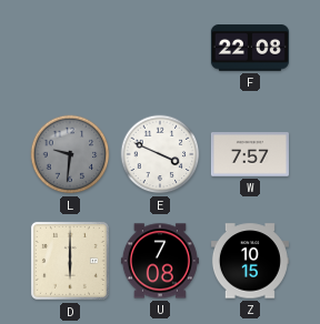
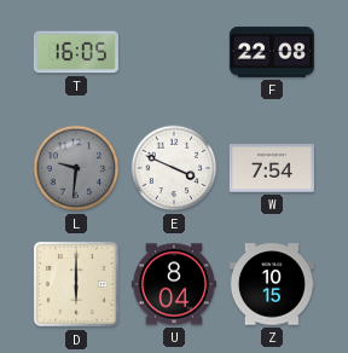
T: none -> 16:05
W: 7:57 -> 7:54
U: 7:08 -> 8:04
